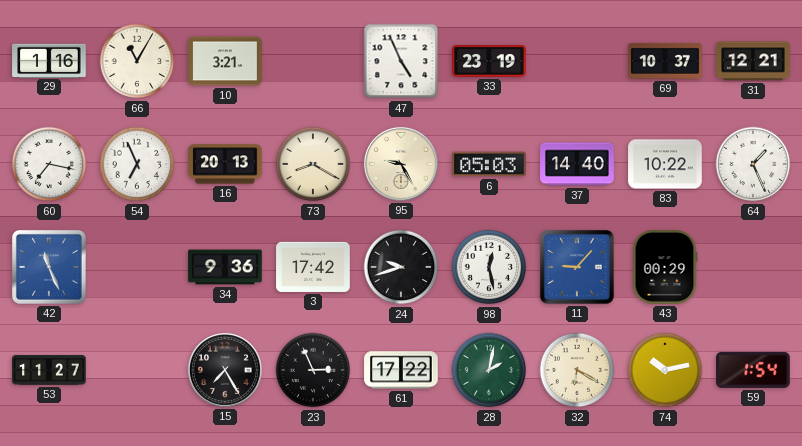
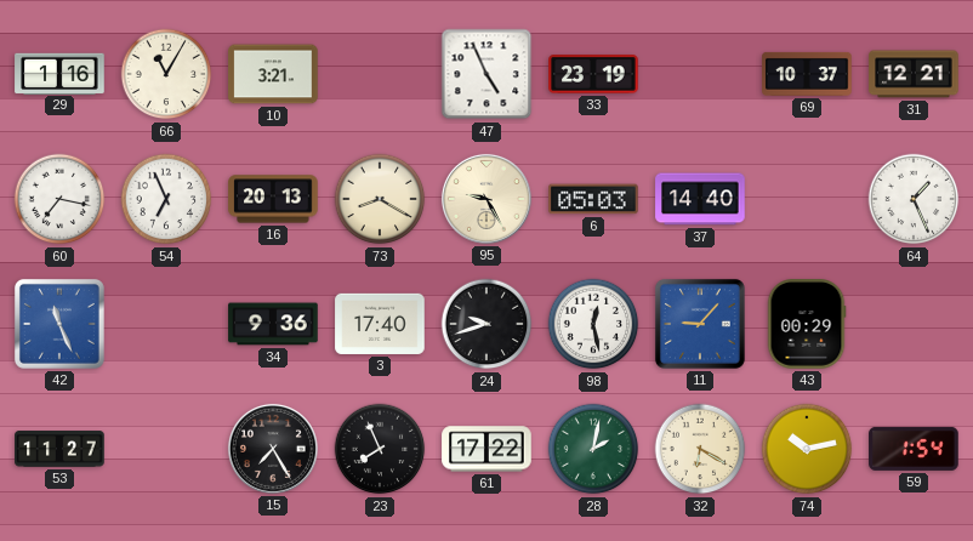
83: 10:22 -> none
3: 17:42 -> 17:40
23: 2:56 -> 7:56
